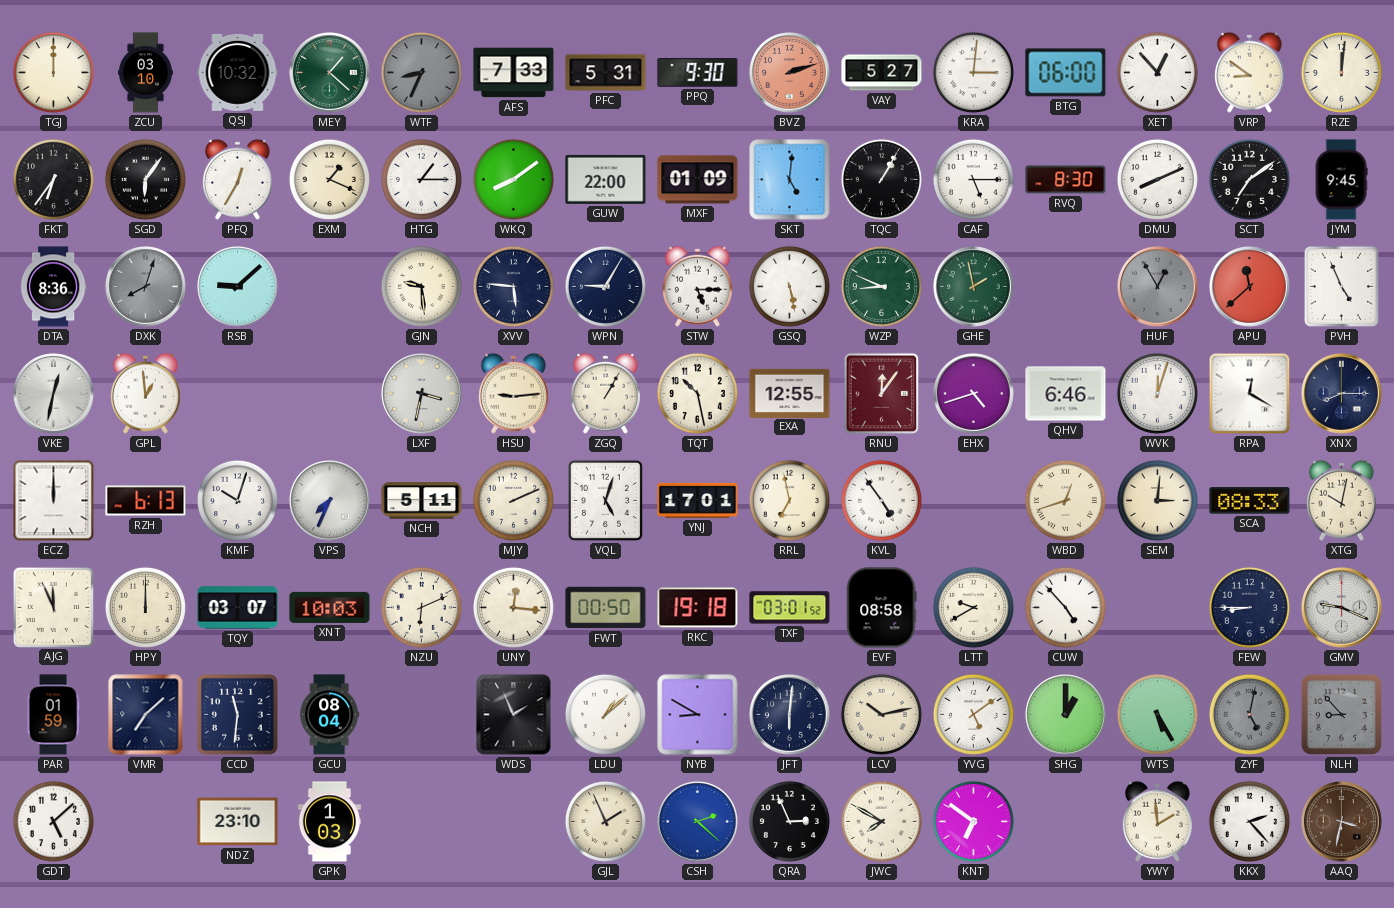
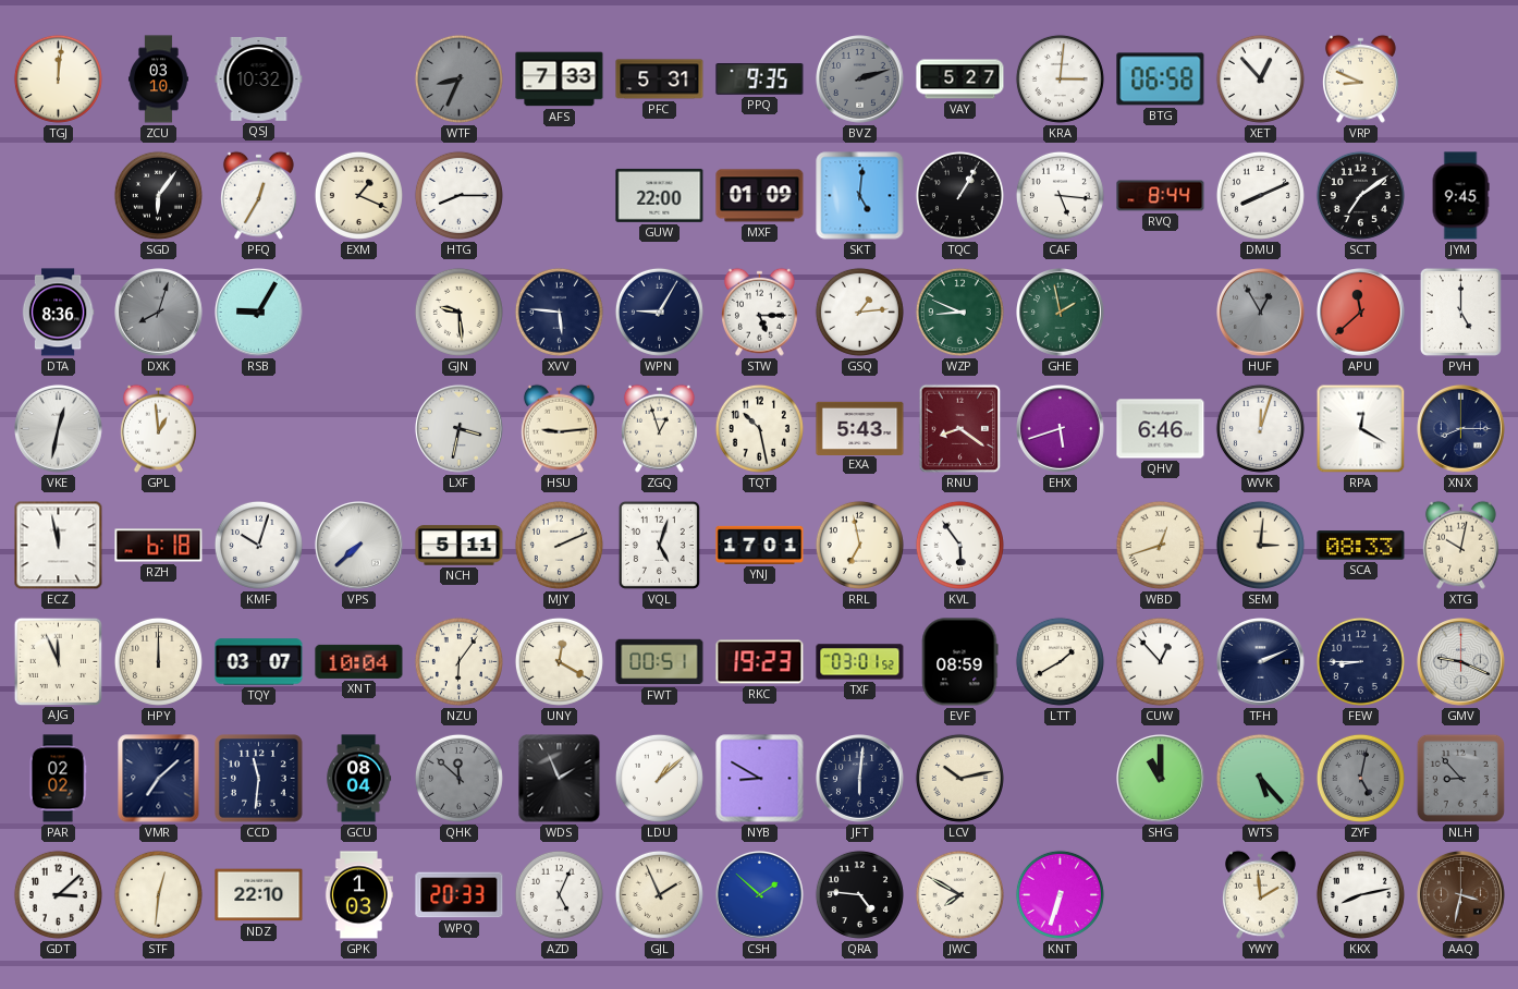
TGJ: 12:00 -> 12:01
MEY: 1:22 -> none
PPQ: 9:30 -> 9:35
BVZ dial: salmon -> grey
BTG: 06:00 -> 06:58
VRP: 8:51 -> 8:49
RZE: 12:01 -> none
FKT: 6:36 -> none
HTG: 1:15 -> 8:15
WKQ: 8:09 -> none
CAF: 5:15 -> 5:16
RVQ: 8:30 -> 8:44
RSB: 9:08 -> 9:05
GSQ: 5:28 -> 1:14
PVH: 4:56 -> 5:00
ZGQ: 1:05 -> 12:57
EXA: 12:55 -> 5:43
RNU: 12:06 -> 8:21
EHX: 4:42 -> 5:42
ECZ: 12:00 -> 11:58
RZH: 6:13 -> 6:18
VPS: 7:34 -> 7:38
KVL: 4:54 -> 5:54
XNT: 10:03 -> 10:04
NZU: 6:11 -> 6:06
UNY: 12:16 -> 12:20
FWT: 00:50 -> 00:51
RKC: 19:18 -> 19:23
EVF: 08:58 -> 08:59
LTT: 9:40 -> 1:40
CUW: 4:53 -> 12:53
TFH: none -> 2:11
PAR: 01:59 -> 02:02
QHK: none -> 11:52
YVG: 5:09 -> none
SHG: 1:00 -> 11:00
WTS: 5:25 -> 5:23
GDT: 5:08 -> 3:08
STF: none -> 12:31
NDZ: 23:10 -> 22:10
WPQ: none -> 20:33
AZD: none -> 5:04
CSH: 2:22 -> 1:52
QRA: 2:56 -> 4:46
KNT: 6:51 -> 6:33
KKX: 2:23 -> 8:13
